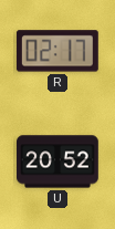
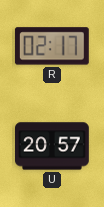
U: 20:52 -> 20:57
